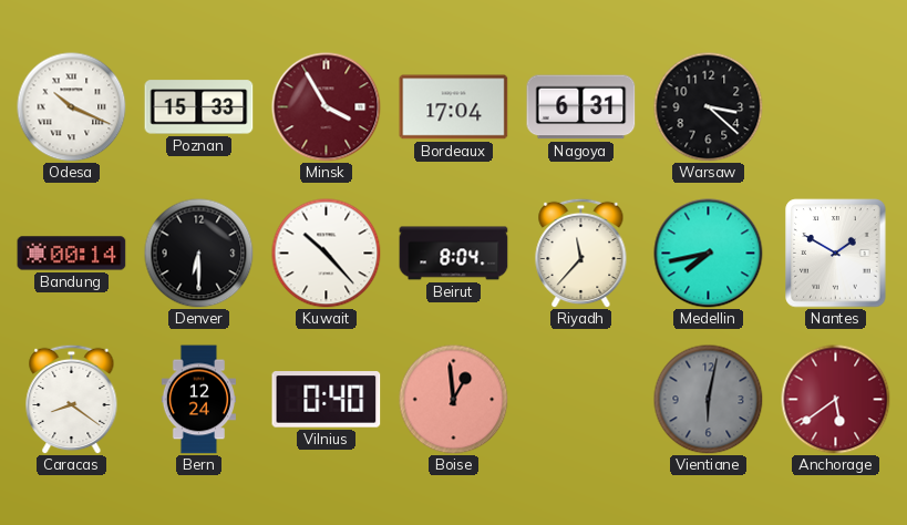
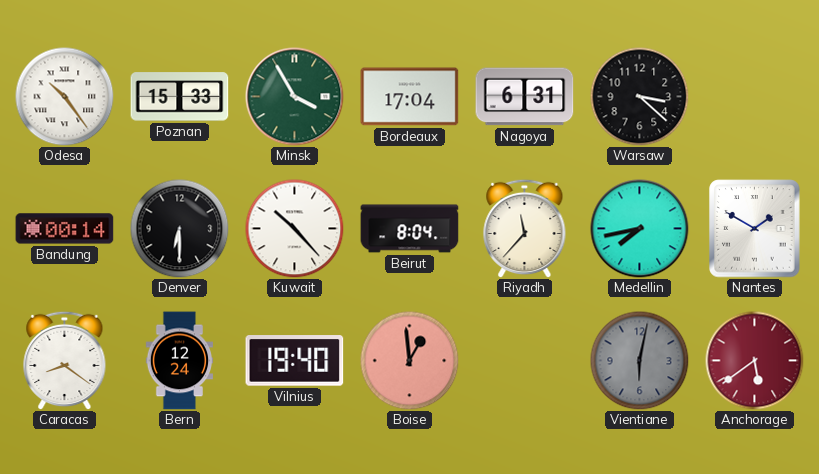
Odesa: 10:19 -> 10:24
Minsk dial: burgundy -> green
Vilnius: 0:40 -> 19:40
